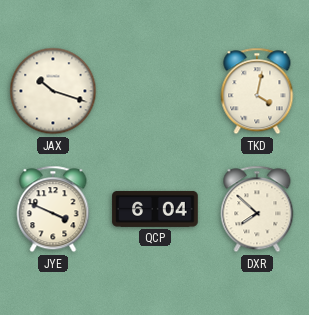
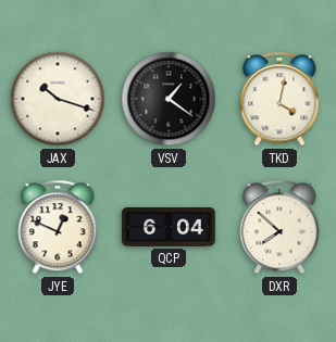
VSV: none -> 1:21
JYE: 3:49 -> 12:49
